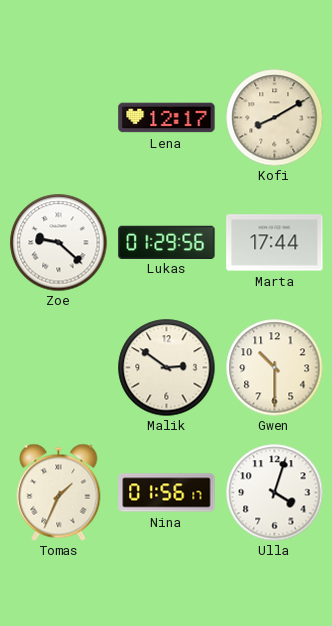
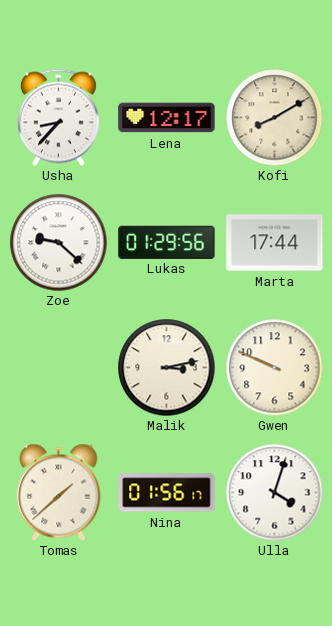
Usha: none -> 8:37
Malik: 2:51 -> 3:13
Gwen: 10:30 -> 9:49
Tomas: 1:34 -> 1:38
